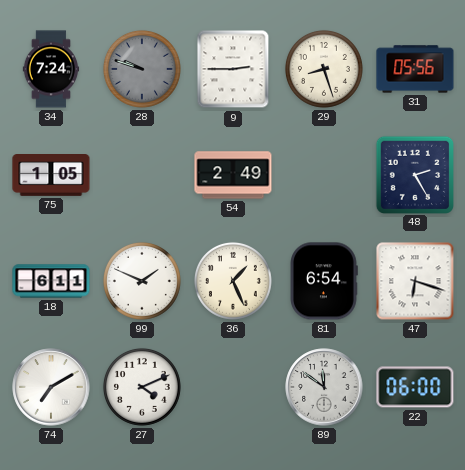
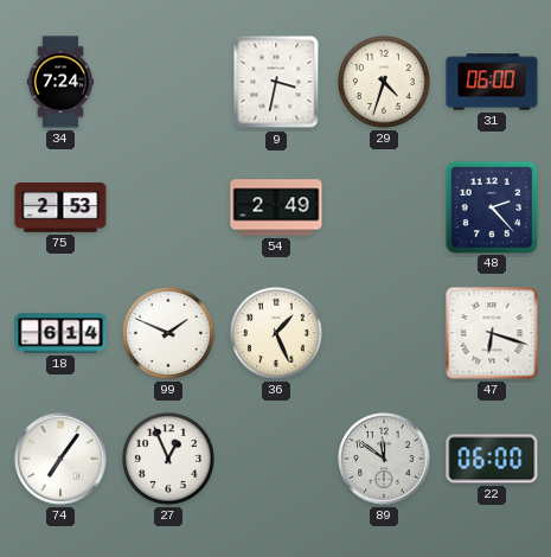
28: 9:48 -> none
9: 2:45 -> 3:32
29: 8:27 -> 4:33
31: 05:56 -> 06:00
75: 1:05 -> 2:53
48: 2:25 -> 2:23
18: 6:11 -> 6:14
81: 6:54 -> none
74: 7:10 -> 7:06
27: 4:11 -> 12:56
